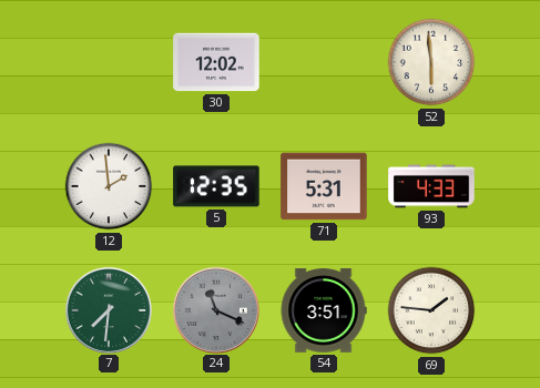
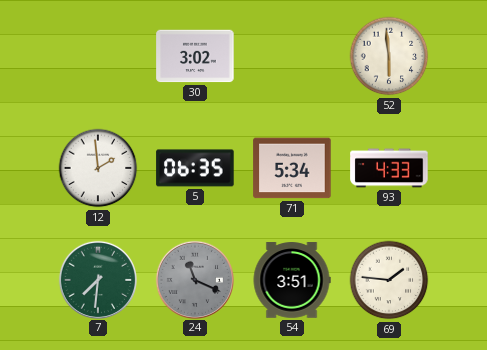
30: 12:02 -> 3:02
5: 12:35 -> 06:35
71: 5:31 -> 5:34
